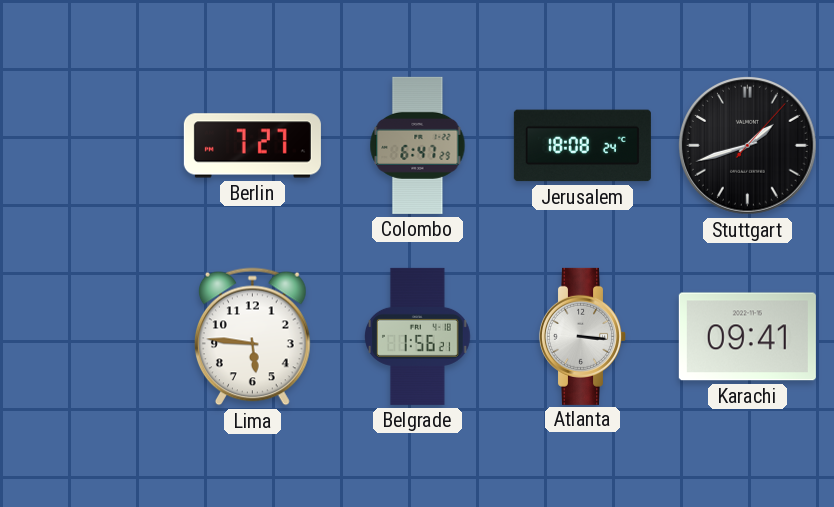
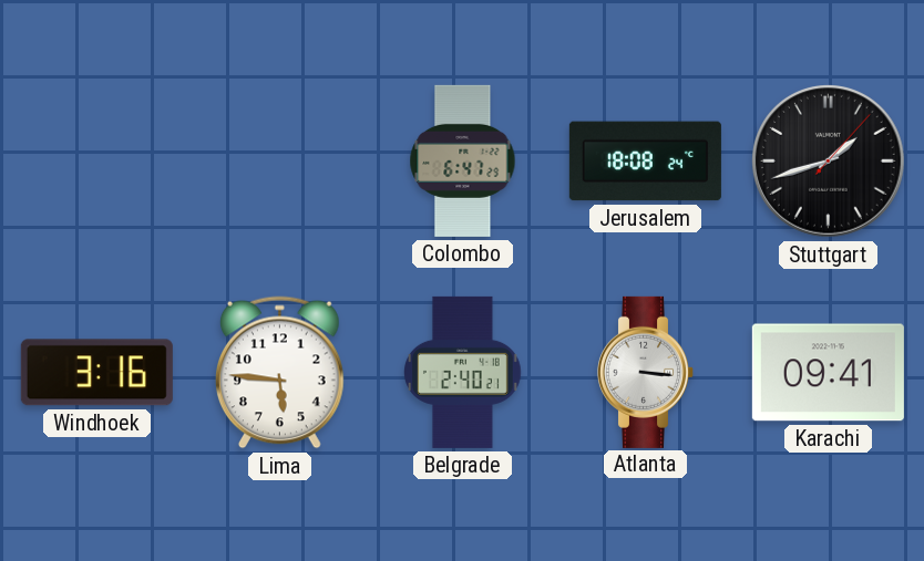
Berlin: 7:27 -> none
Windhoek: none -> 3:16
Belgrade: 1:56 -> 2:40
